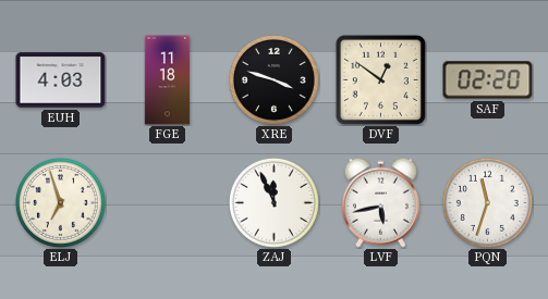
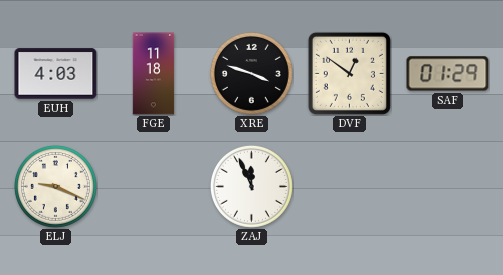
SAF: 02:20 -> 01:29
ELJ: 6:57 -> 9:19
LVF: 5:43 -> none
PQN: 11:33 -> none
